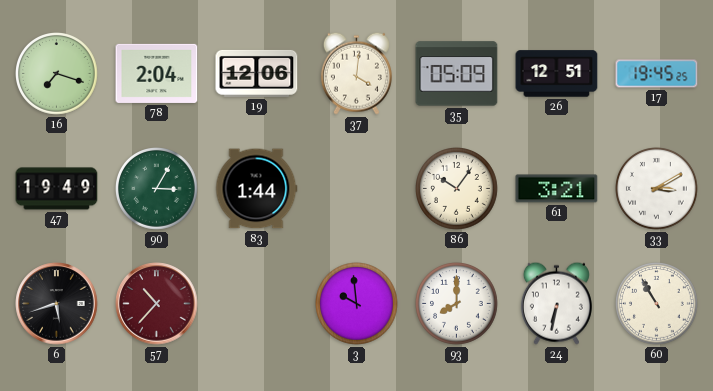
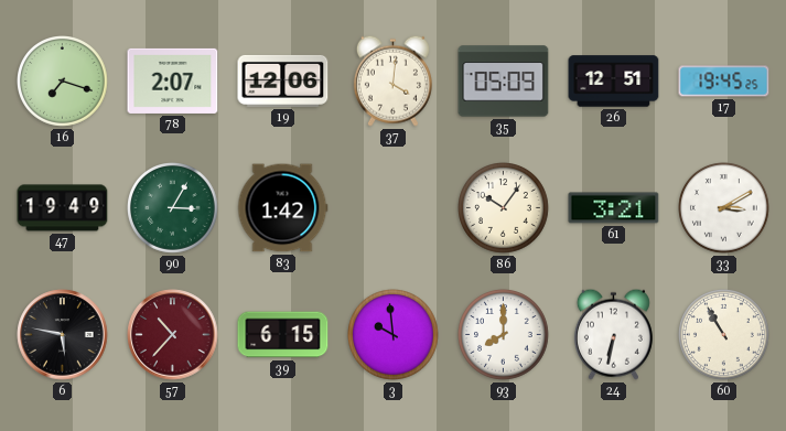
78: 2:04 -> 2:07
83: 1:44 -> 1:42
6: 5:42 -> 5:47
39: none -> 6:15
